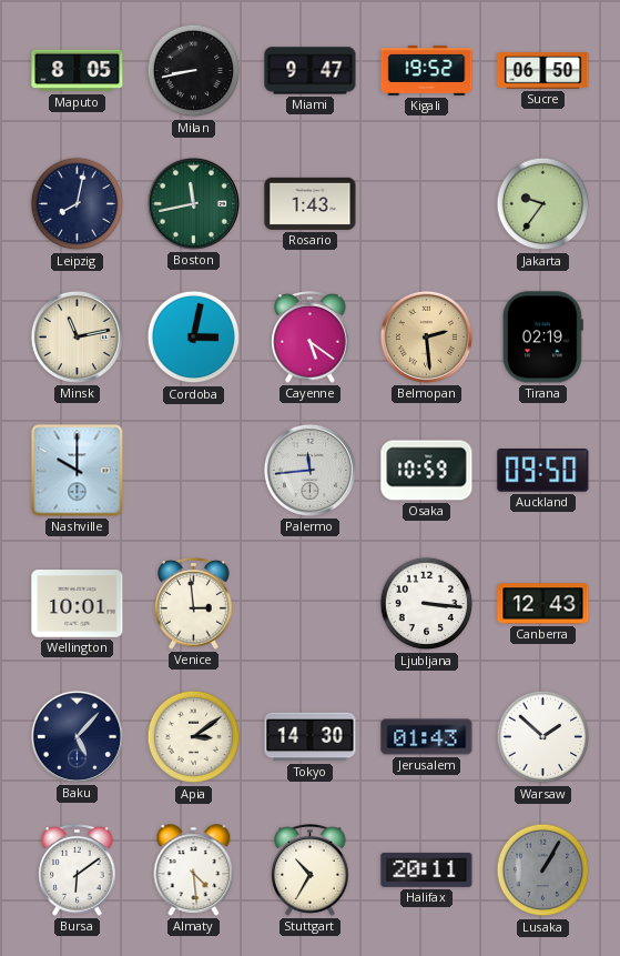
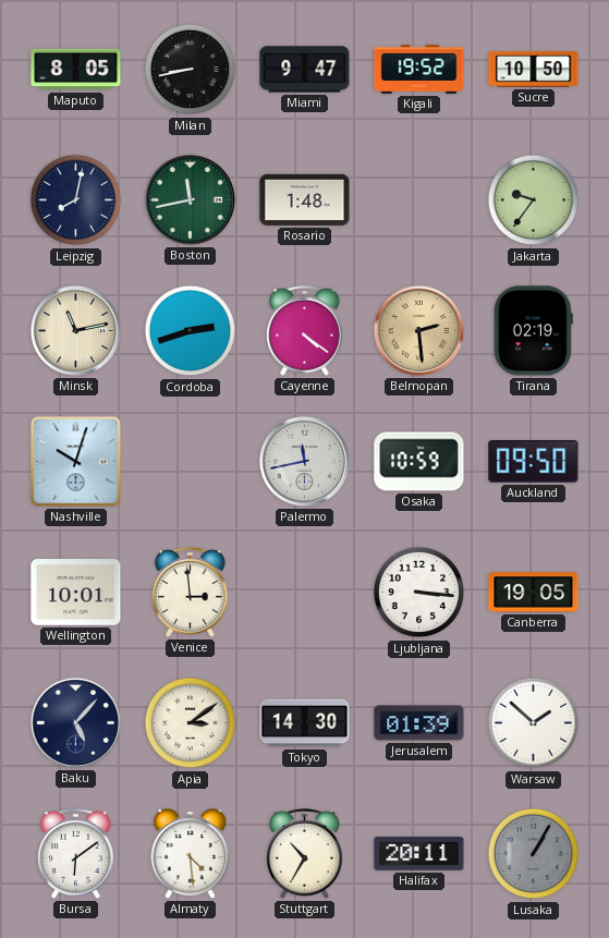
Sucre: 06:50 -> 10:50
Rosario: 1:43 -> 1:48
Cordoba: 3:02 -> 2:42
Cayenne: 5:21 -> 4:21
Nashville: 10:00 -> 10:03
Palermo: 11:44 -> 11:43
Canberra: 12:43 -> 19:05
Jerusalem: 01:43 -> 01:39
